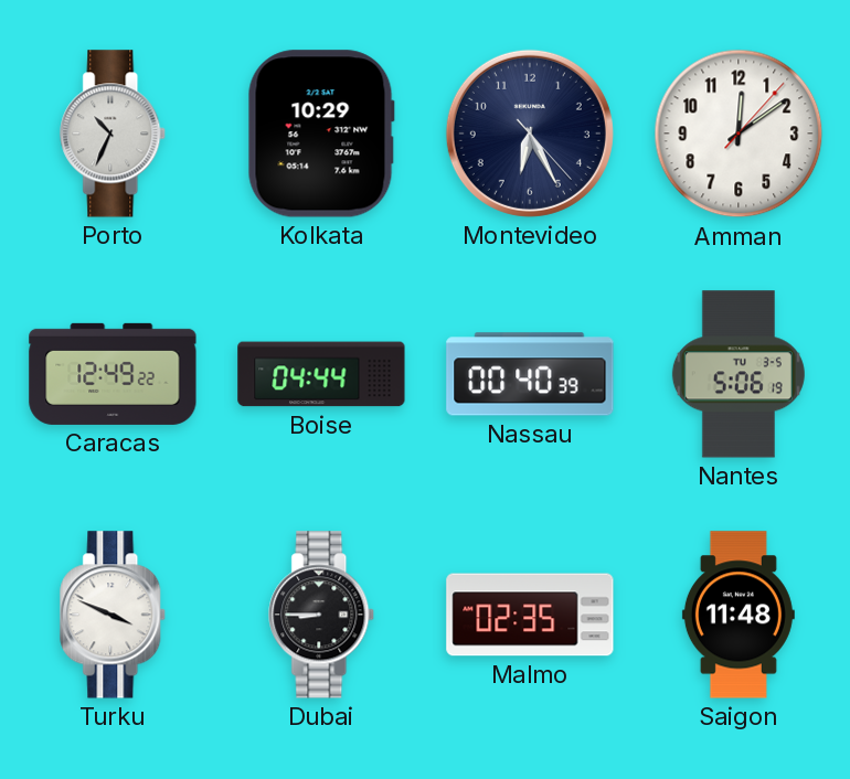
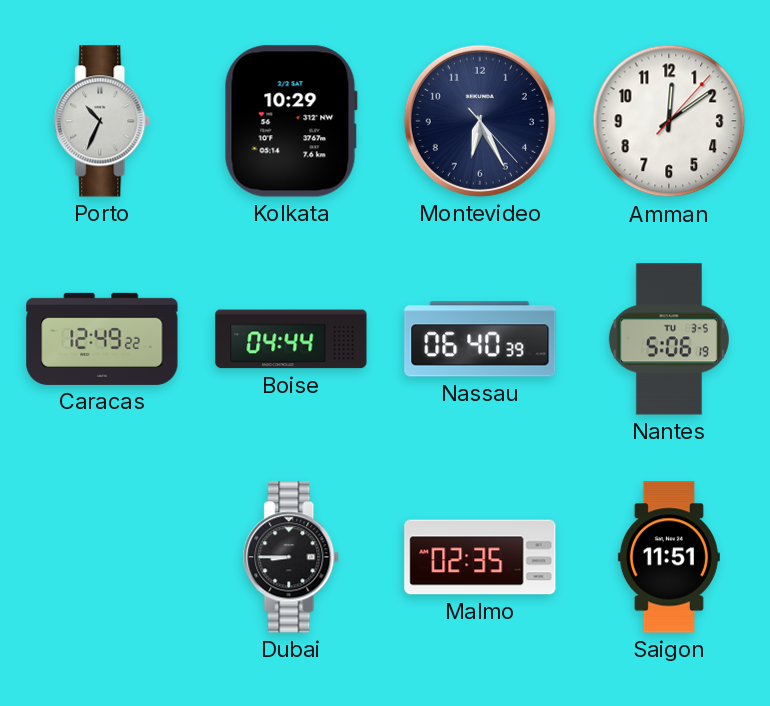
Nassau: 00:40 -> 06:40
Turku: 3:49 -> none
Saigon: 11:48 -> 11:51
